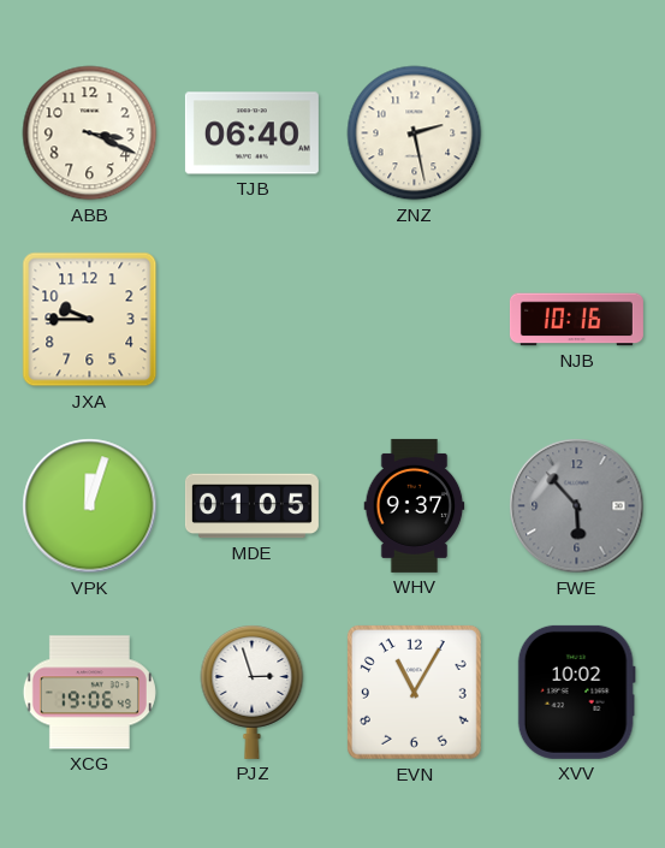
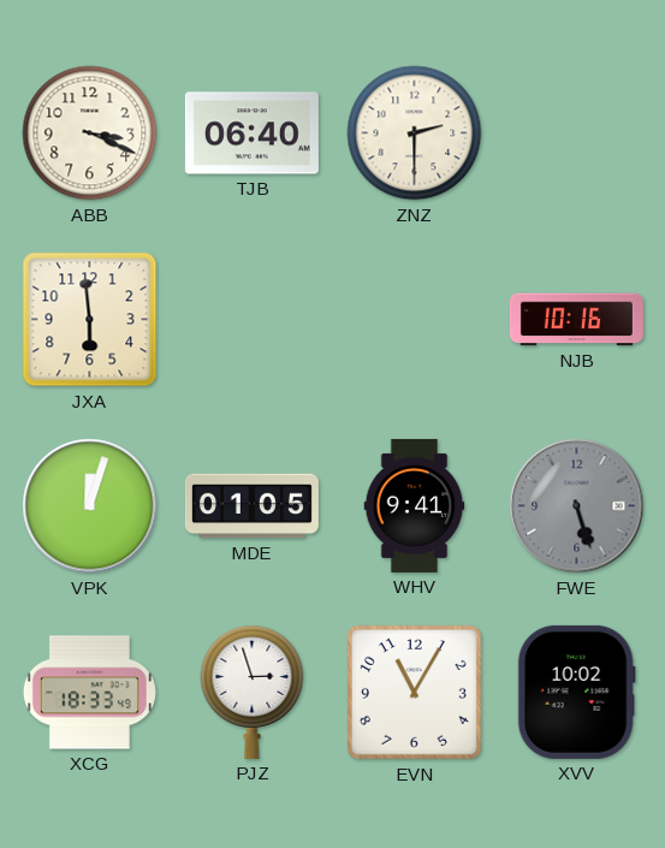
ZNZ: 2:28 -> 2:30
JXA: 9:45 -> 5:59
WHV: 9:37 -> 9:41
FWE: 5:53 -> 5:27
XCG: 19:06 -> 18:33
